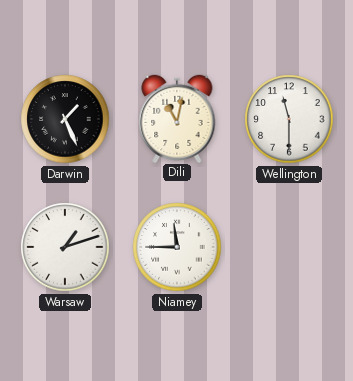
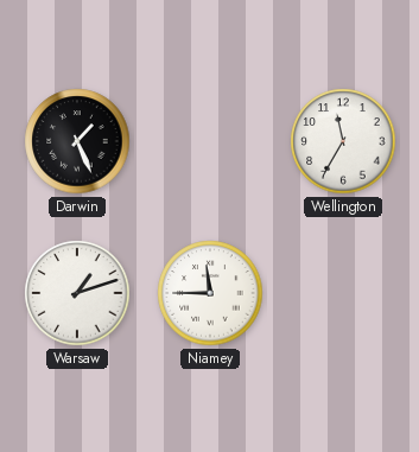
Dili: 11:02 -> none
Wellington: 11:30 -> 11:35
